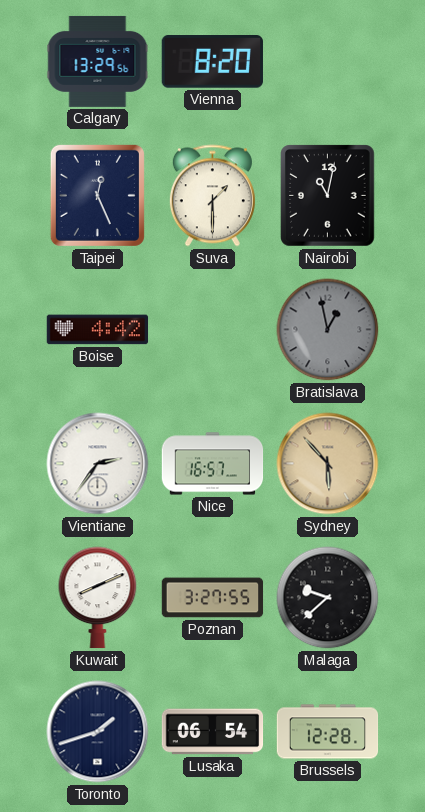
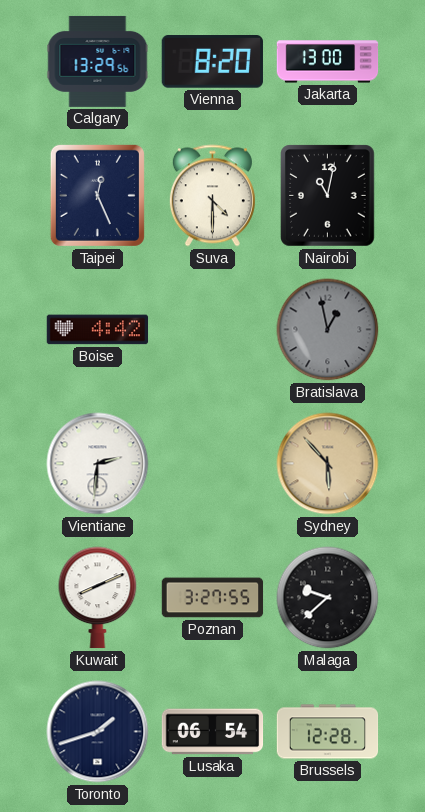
Jakarta: none -> 13:00
Suva: 1:30 -> 4:30
Vientiane: 2:36 -> 2:31
Nice: 16:57 -> none
